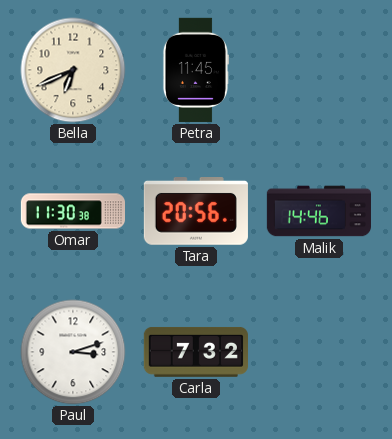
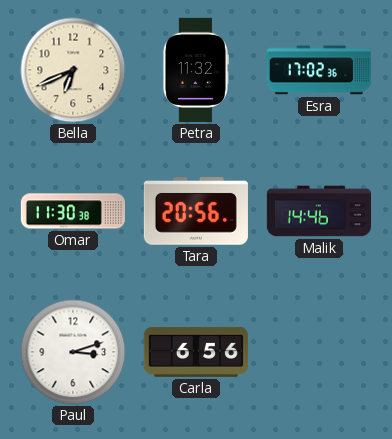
Petra: 11:45 -> 11:32
Esra: none -> 17:02
Carla: 7:32 -> 6:56
